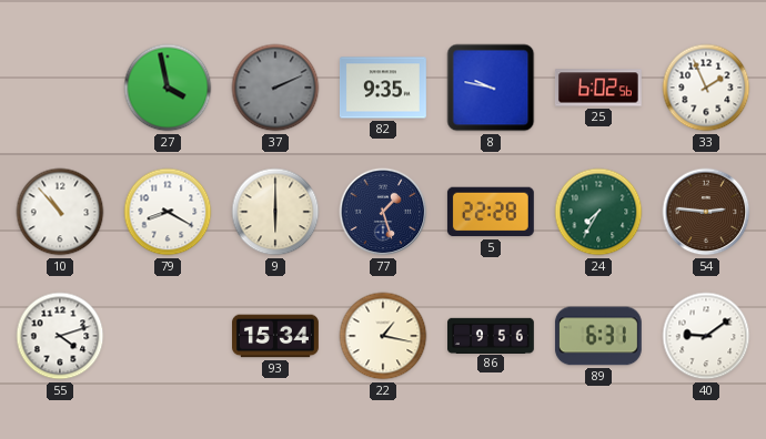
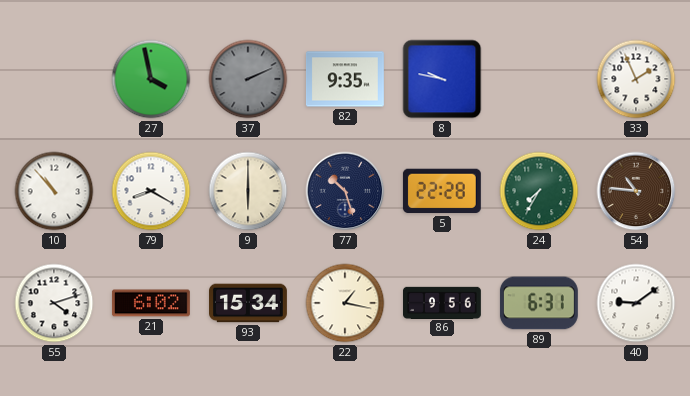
25: 6:02 -> none
77: 1:27 -> 10:27
54: 2:46 -> 10:46
21: none -> 6:02
